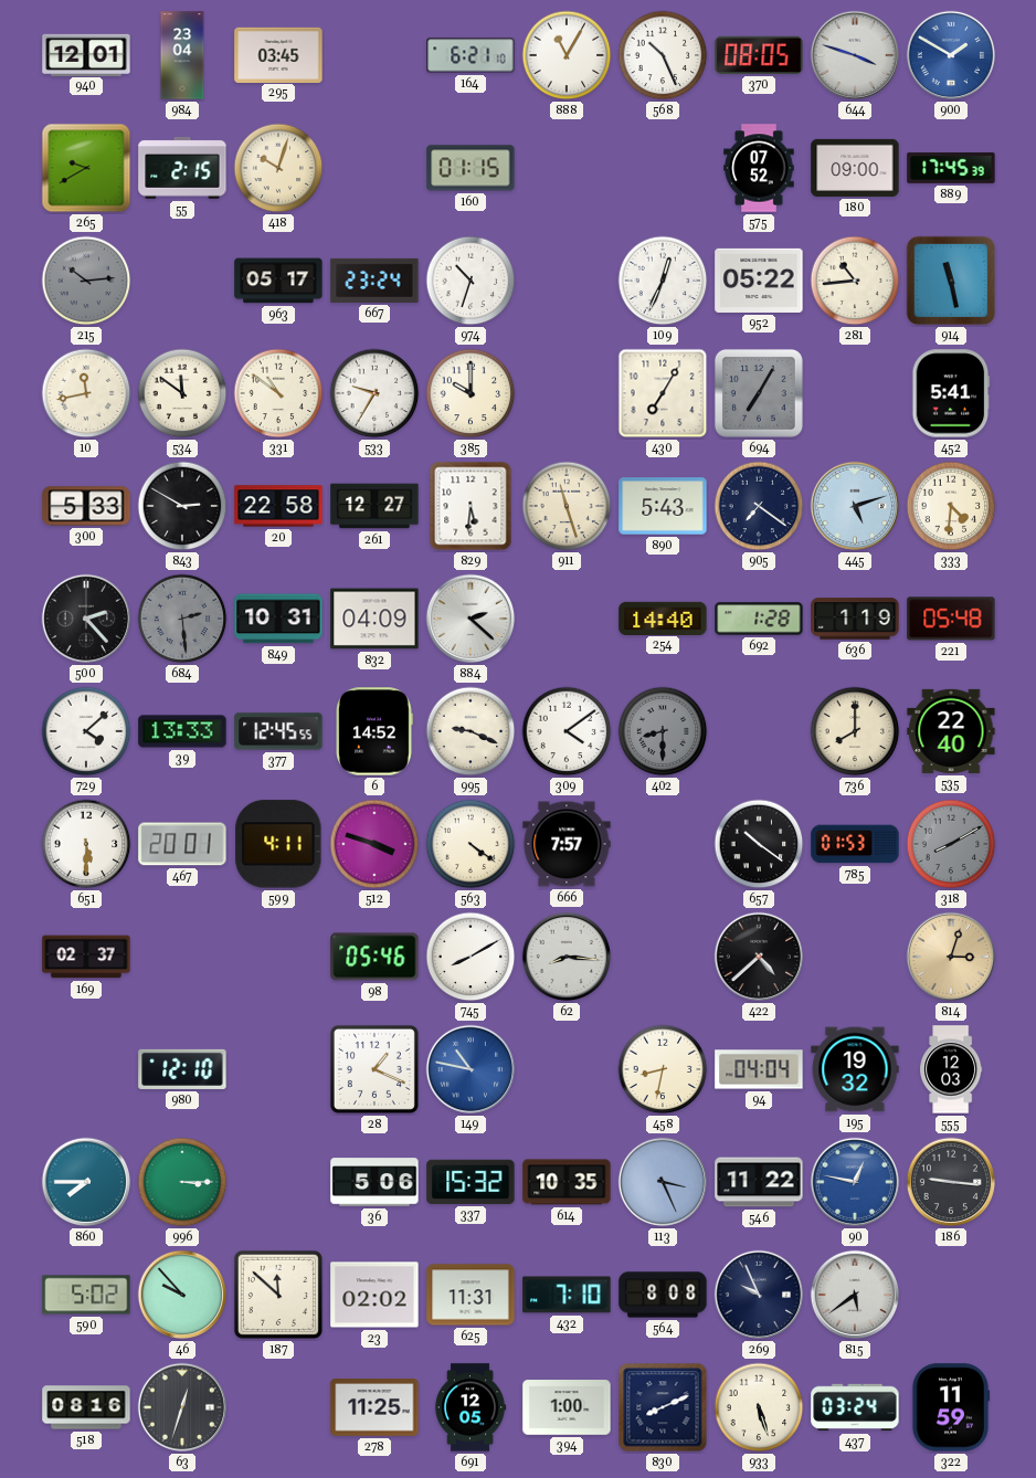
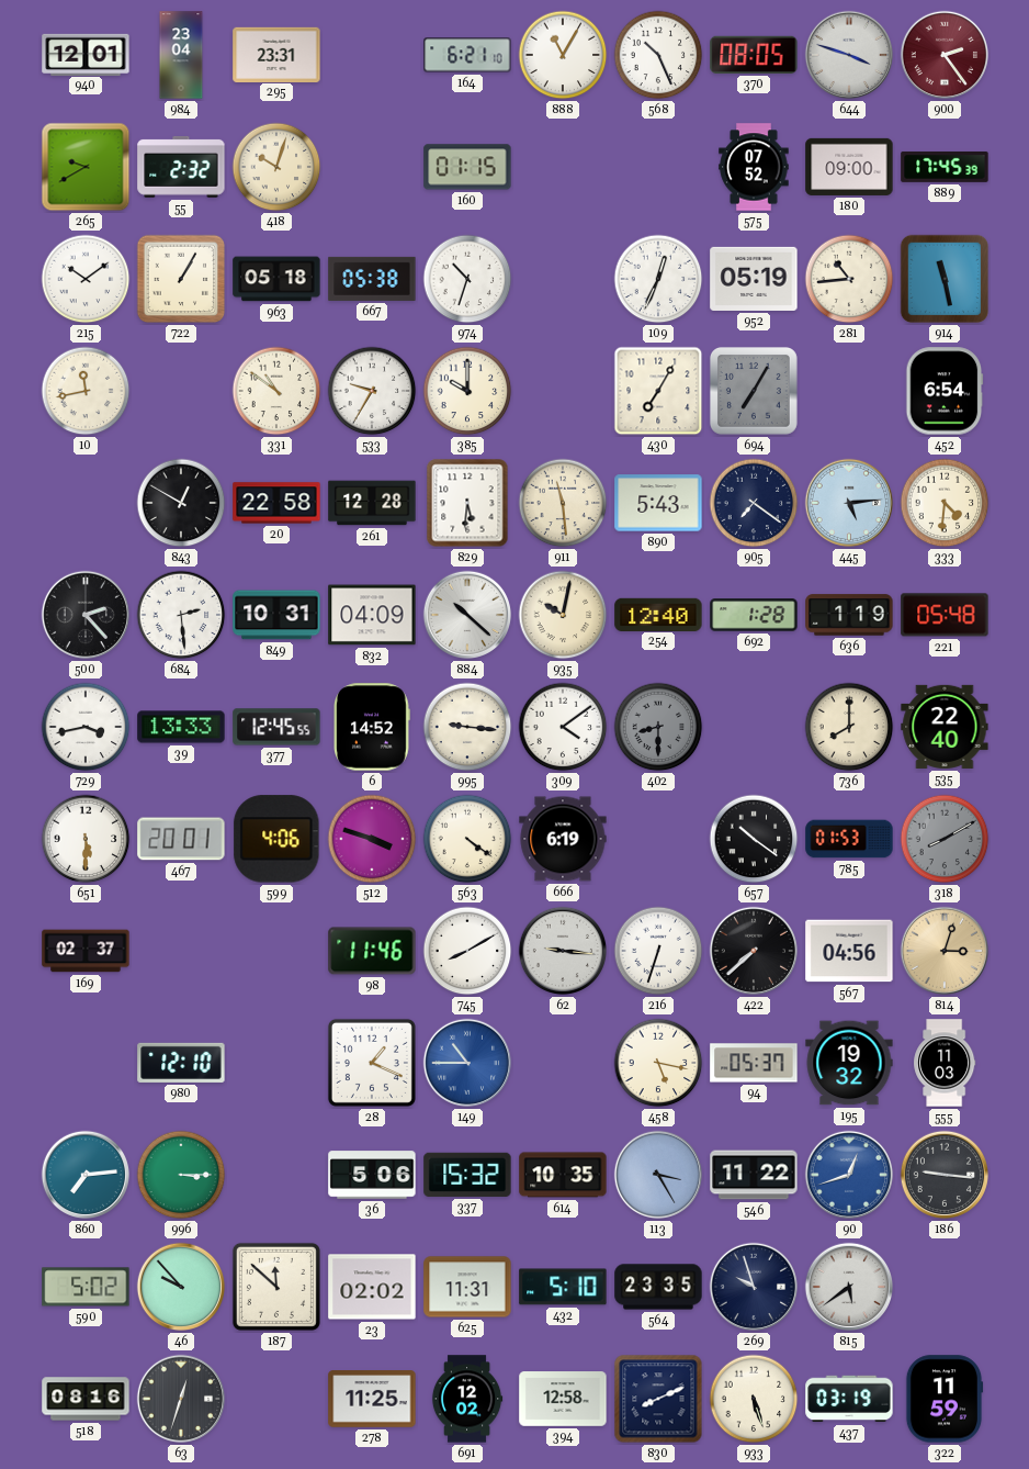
295: 03:45 -> 23:31
900: 1:50 -> 2:24
900 dial: blue -> burgundy
55: 2:15 -> 2:32
215: 10:14 -> 10:09
215 dial: grey -> white
722: none -> 1:05
963: 05:17 -> 05:18
667: 23:24 -> 05:38
952: 05:22 -> 05:19
534: 11:51 -> none
452: 5:41 -> 6:54
300: 5:33 -> none
843: 2:50 -> 12:50
261: 12:27 -> 12:28
911: 11:27 -> 11:29
445: 5:12 -> 5:14
684 dial: grey -> white
884: 2:22 -> 10:22
935: none -> 10:02
254: 14:40 -> 12:40
729: 4:08 -> 3:43
995: 9:19 -> 9:16
599: 4:11 -> 4:06
666: 7:57 -> 6:19
98: 05:46 -> 11:46
62: 8:16 -> 9:16
216: none -> 6:33
422: 4:38 -> 7:38
567: none -> 04:56
149: 10:47 -> 10:45
458: 8:32 -> 5:17
94: 04:04 -> 05:37
555: 12:03 -> 11:03
860: 7:45 -> 7:14
113: 3:26 -> 3:25
90: 12:47 -> 12:42
432: 7:10 -> 5:10
564: 8:08 -> 23:35
269: 9:56 -> 9:57
691: 12:05 -> 12:02
394: 1:00 -> 12:58
437: 03:24 -> 03:19
